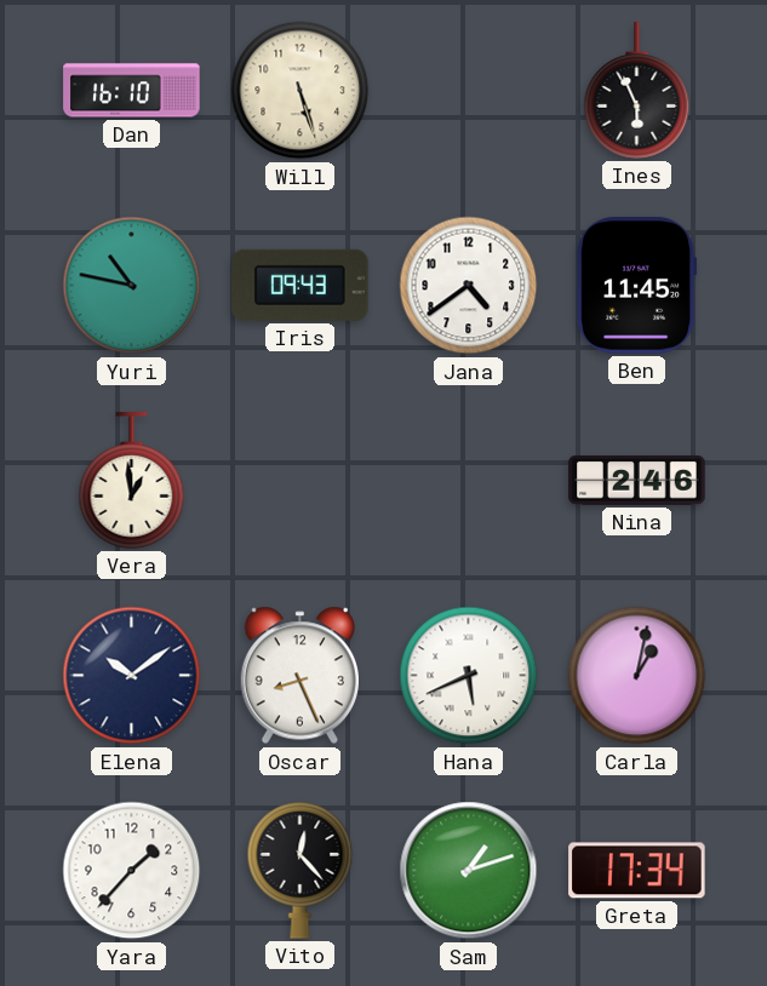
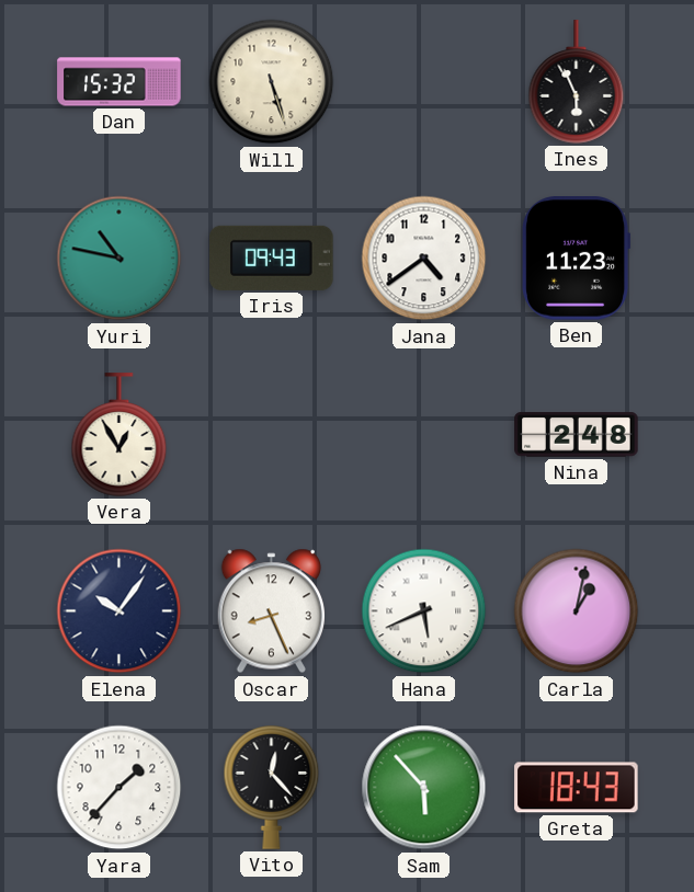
Dan: 16:10 -> 15:32
Ben: 11:45 -> 11:23
Vera: 12:59 -> 12:55
Nina: 2:46 -> 2:48
Elena: 10:09 -> 10:06
Sam: 1:12 -> 5:53
Greta: 17:34 -> 18:43
